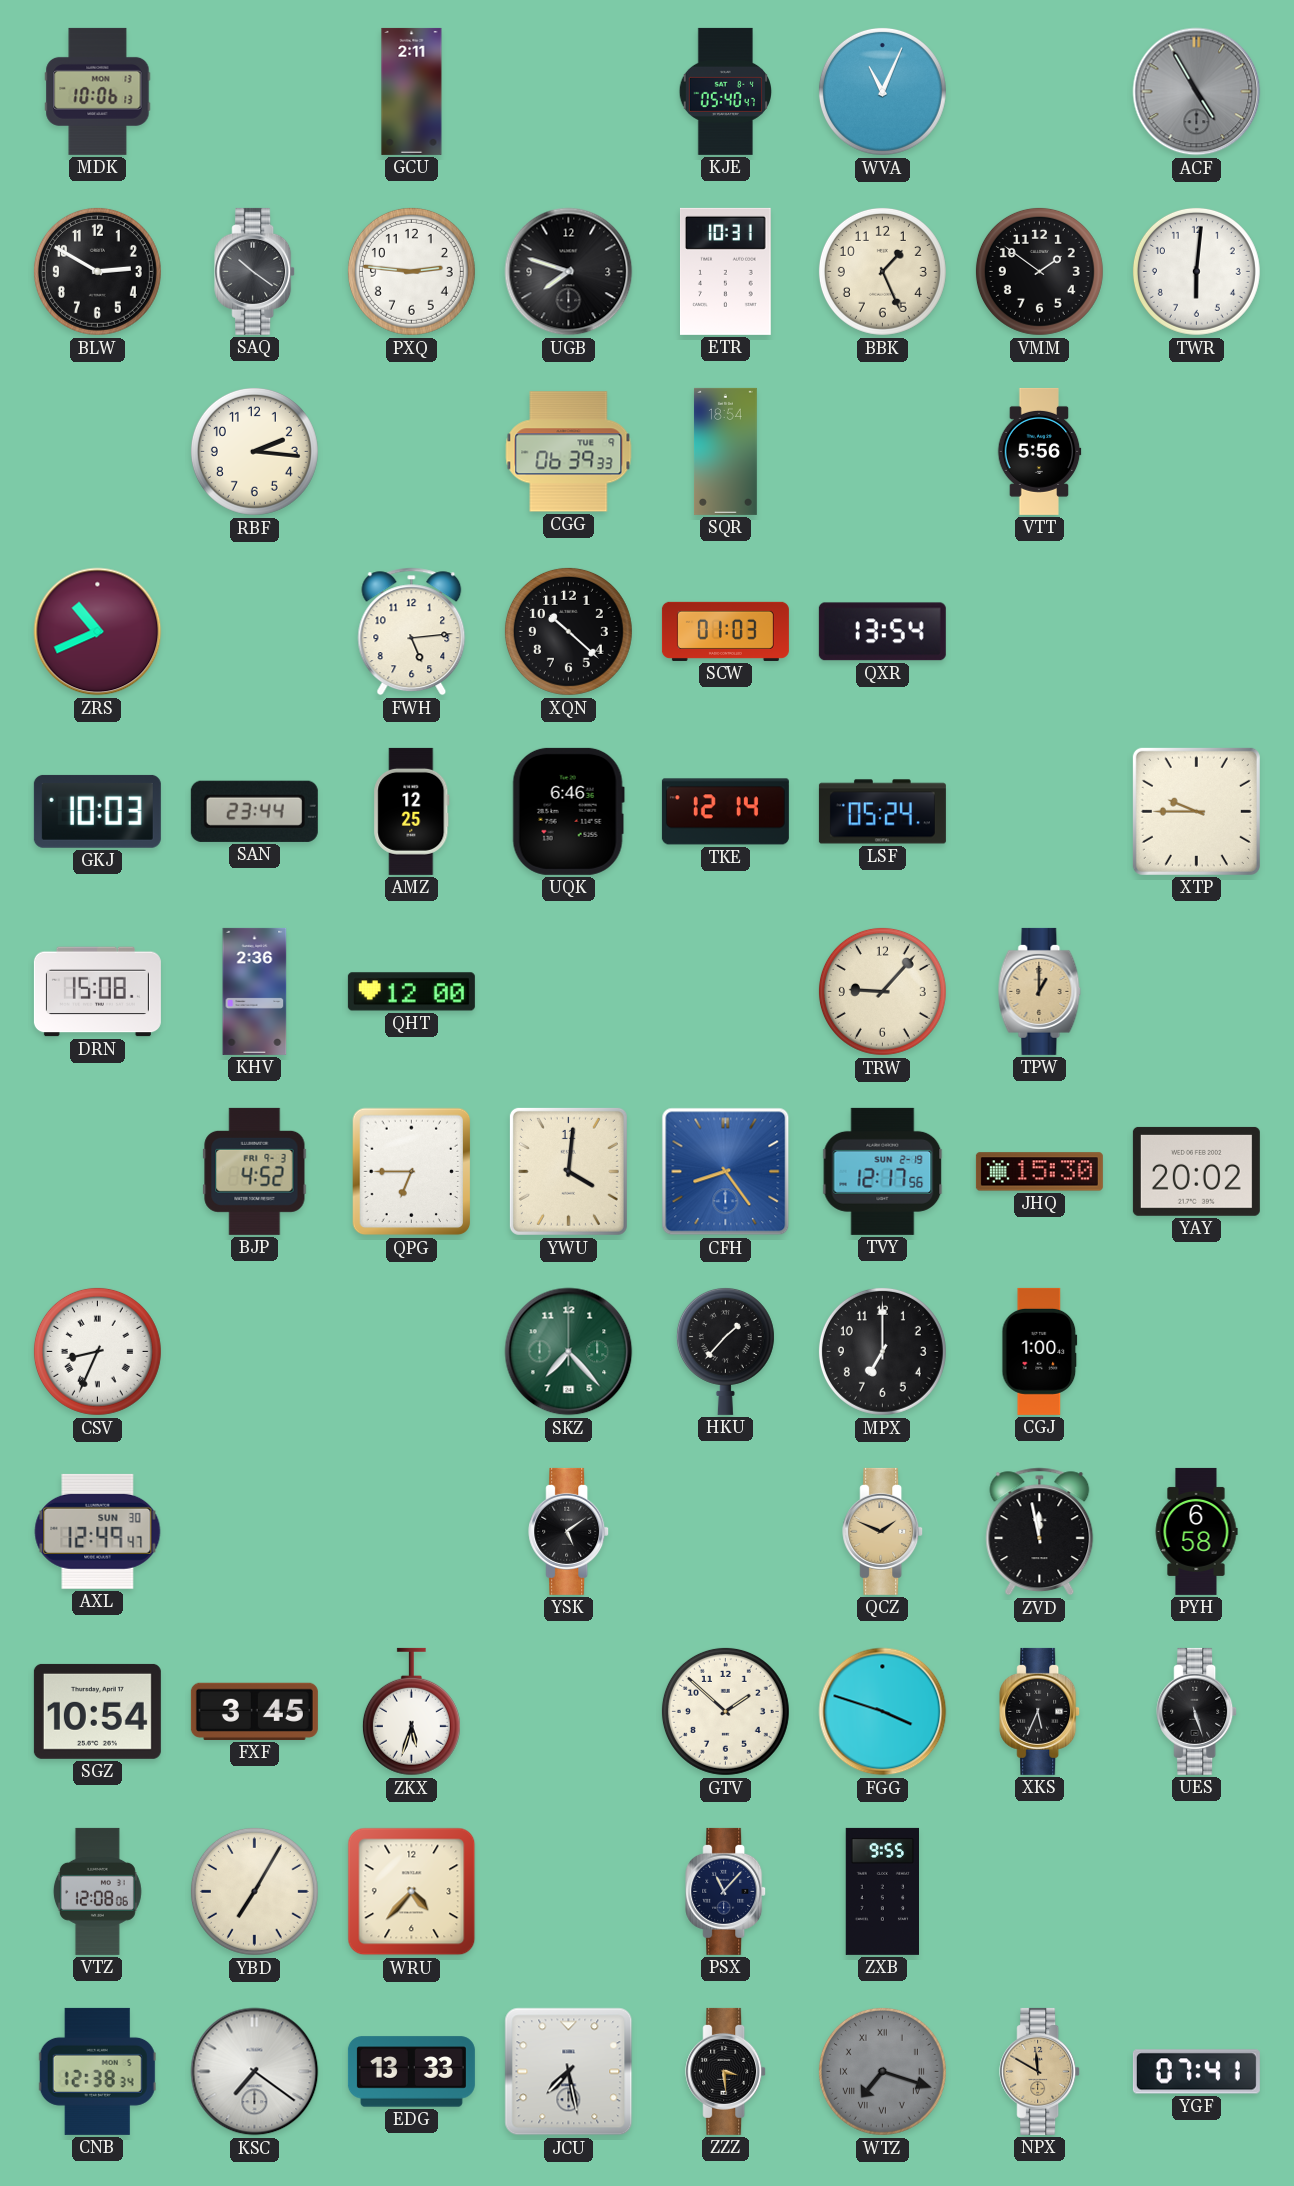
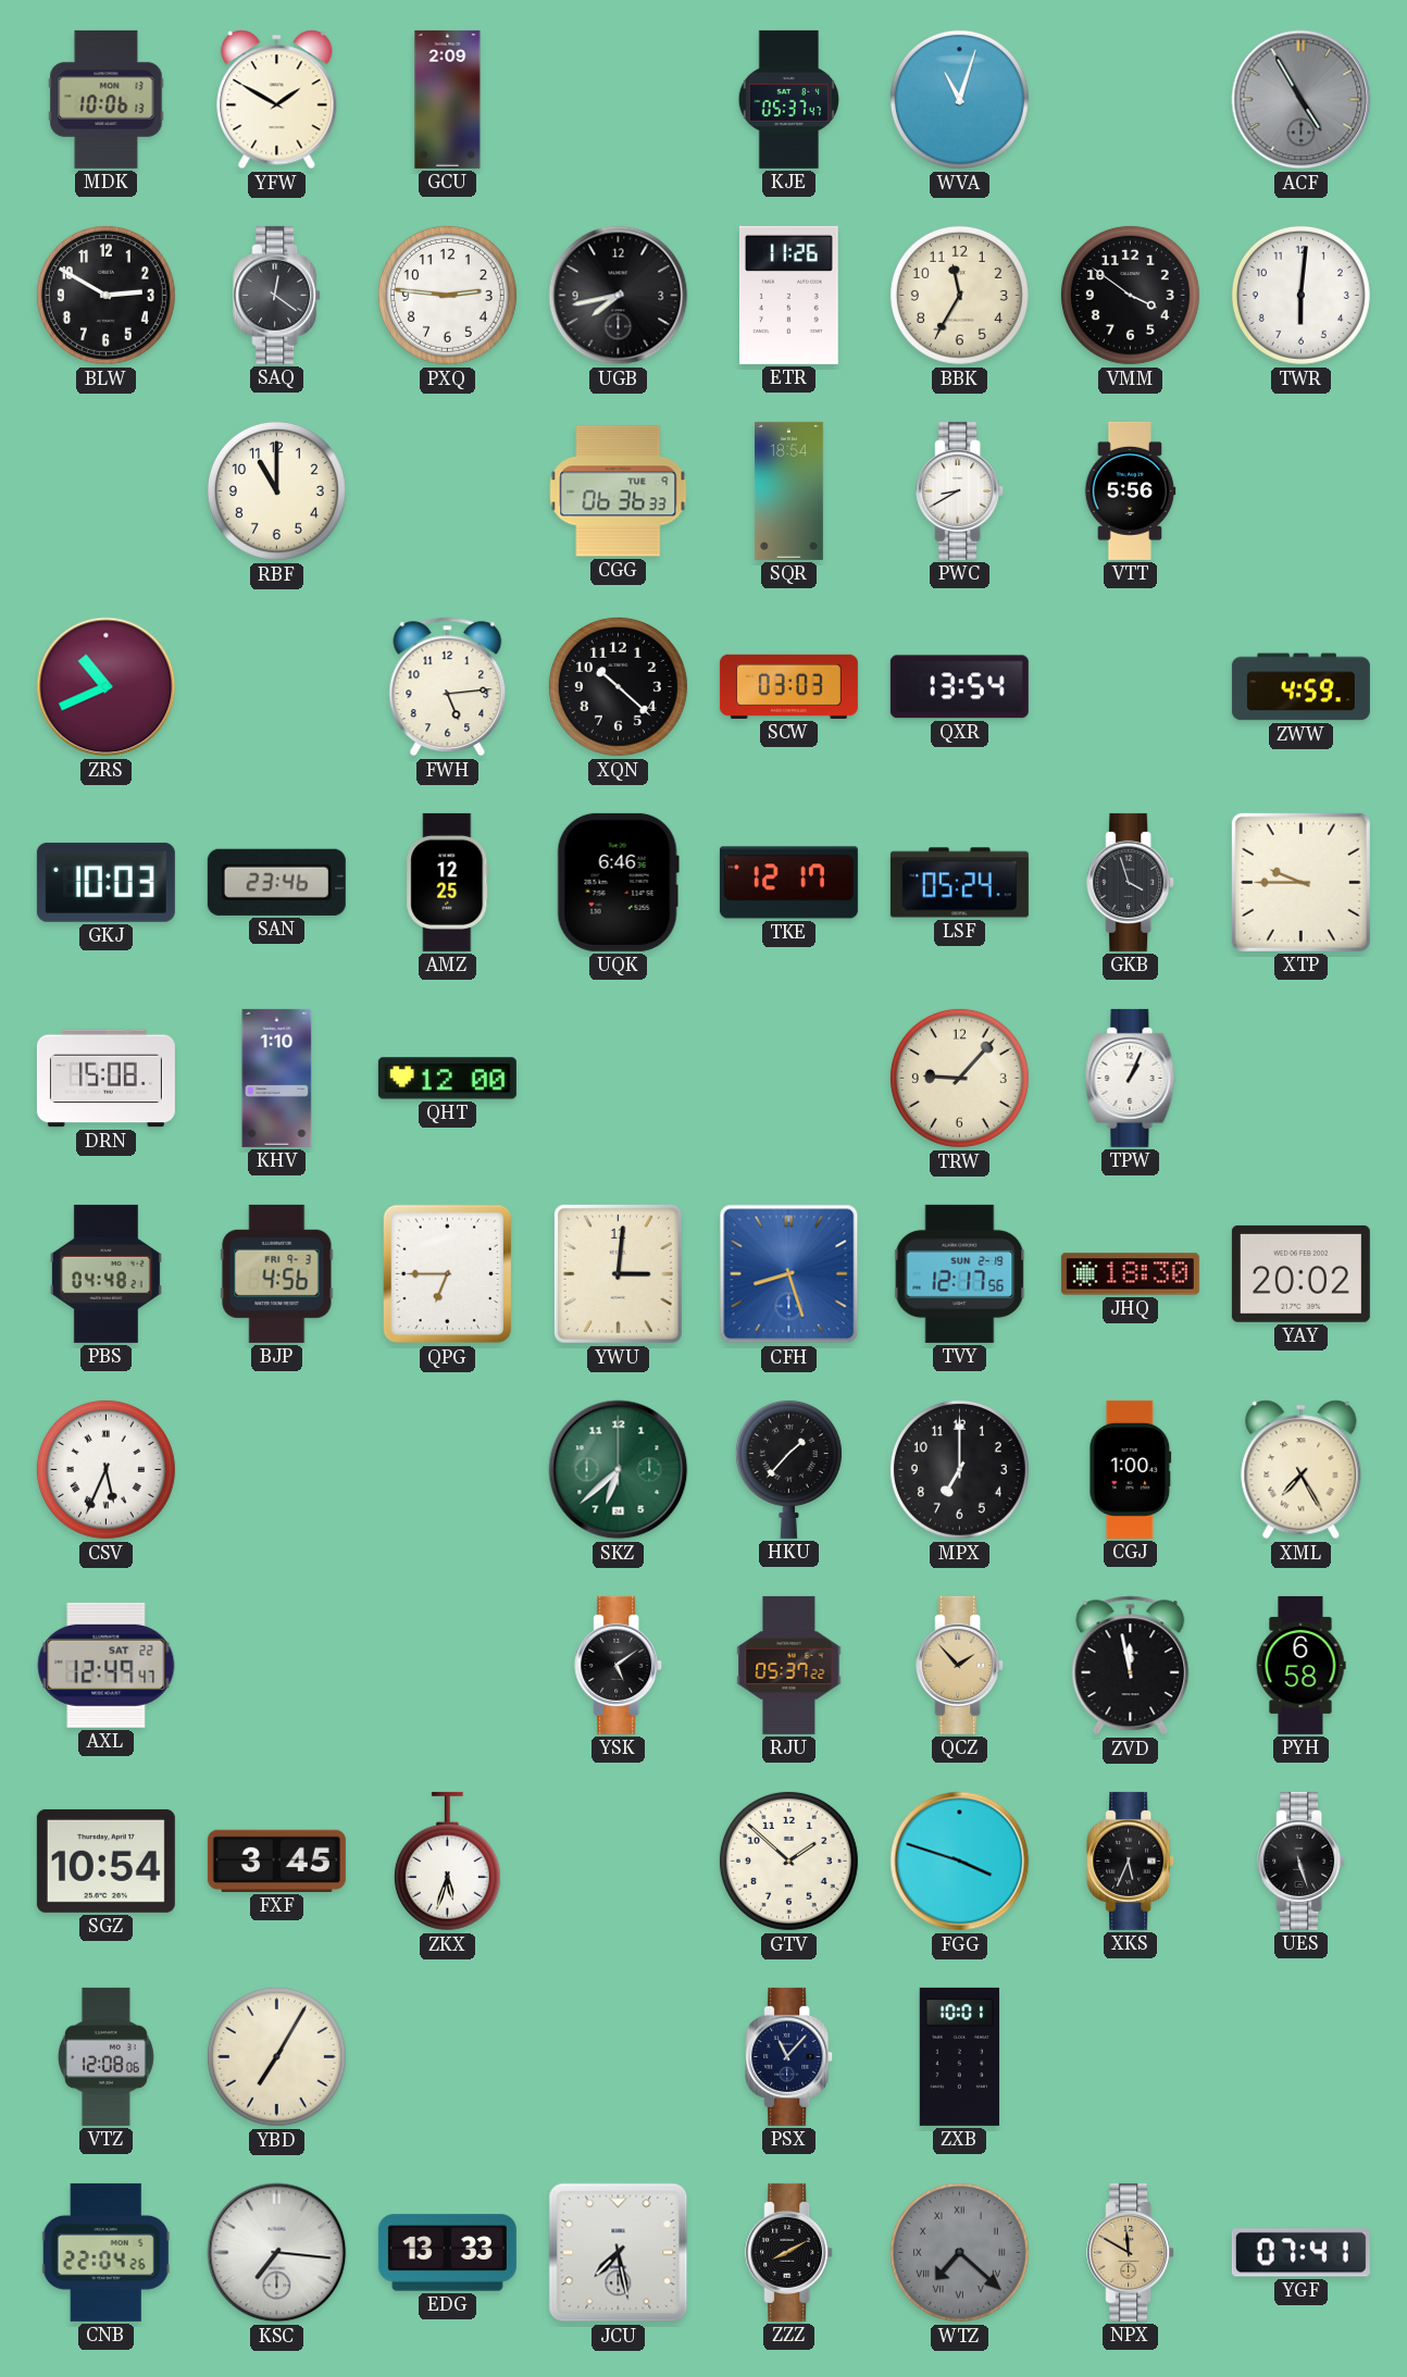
YFW: none -> 1:50
GCU: 2:11 -> 2:09
KJE: 05:40 -> 05:37
WVA: 11:04 -> 11:03
SAQ: 10:21 -> 12:21
UGB: 7:48 -> 7:43
ETR: 10:31 -> 11:26
BBK: 1:26 -> 11:35
VMM: 1:51 -> 3:51
RBF: 2:16 -> 11:00
CGG: 06:39 -> 06:36
PWC: none -> 8:40
SCW: 01:03 -> 03:03
ZWW: none -> 4:59
SAN: 23:44 -> 23:46
TKE: 12:14 -> 12:17
GKB: none -> 3:57
KHV: 2:36 -> 1:10
TPW: 1:00 -> 1:04
TPW dial: champagne -> white
PBS: none -> 04:48
BJP: 4:52 -> 4:56
YWU: 4:01 -> 3:01
CFH: 8:24 -> 8:27
JHQ: 15:30 -> 18:30
CSV: 8:34 -> 5:34
SKZ: 7:23 -> 6:38
XML: none -> 7:25
AXL date: SUN 30 -> SAT 22
RJU: none -> 05:37
QCZ: 1:49 -> 1:53
WRU: 4:37 -> none
ZXB: 9:55 -> 10:01
CNB: 12:38 -> 22:04
KSC: 7:21 -> 7:16
ZZZ: 3:29 -> 8:10
WTZ: 7:18 -> 7:22
